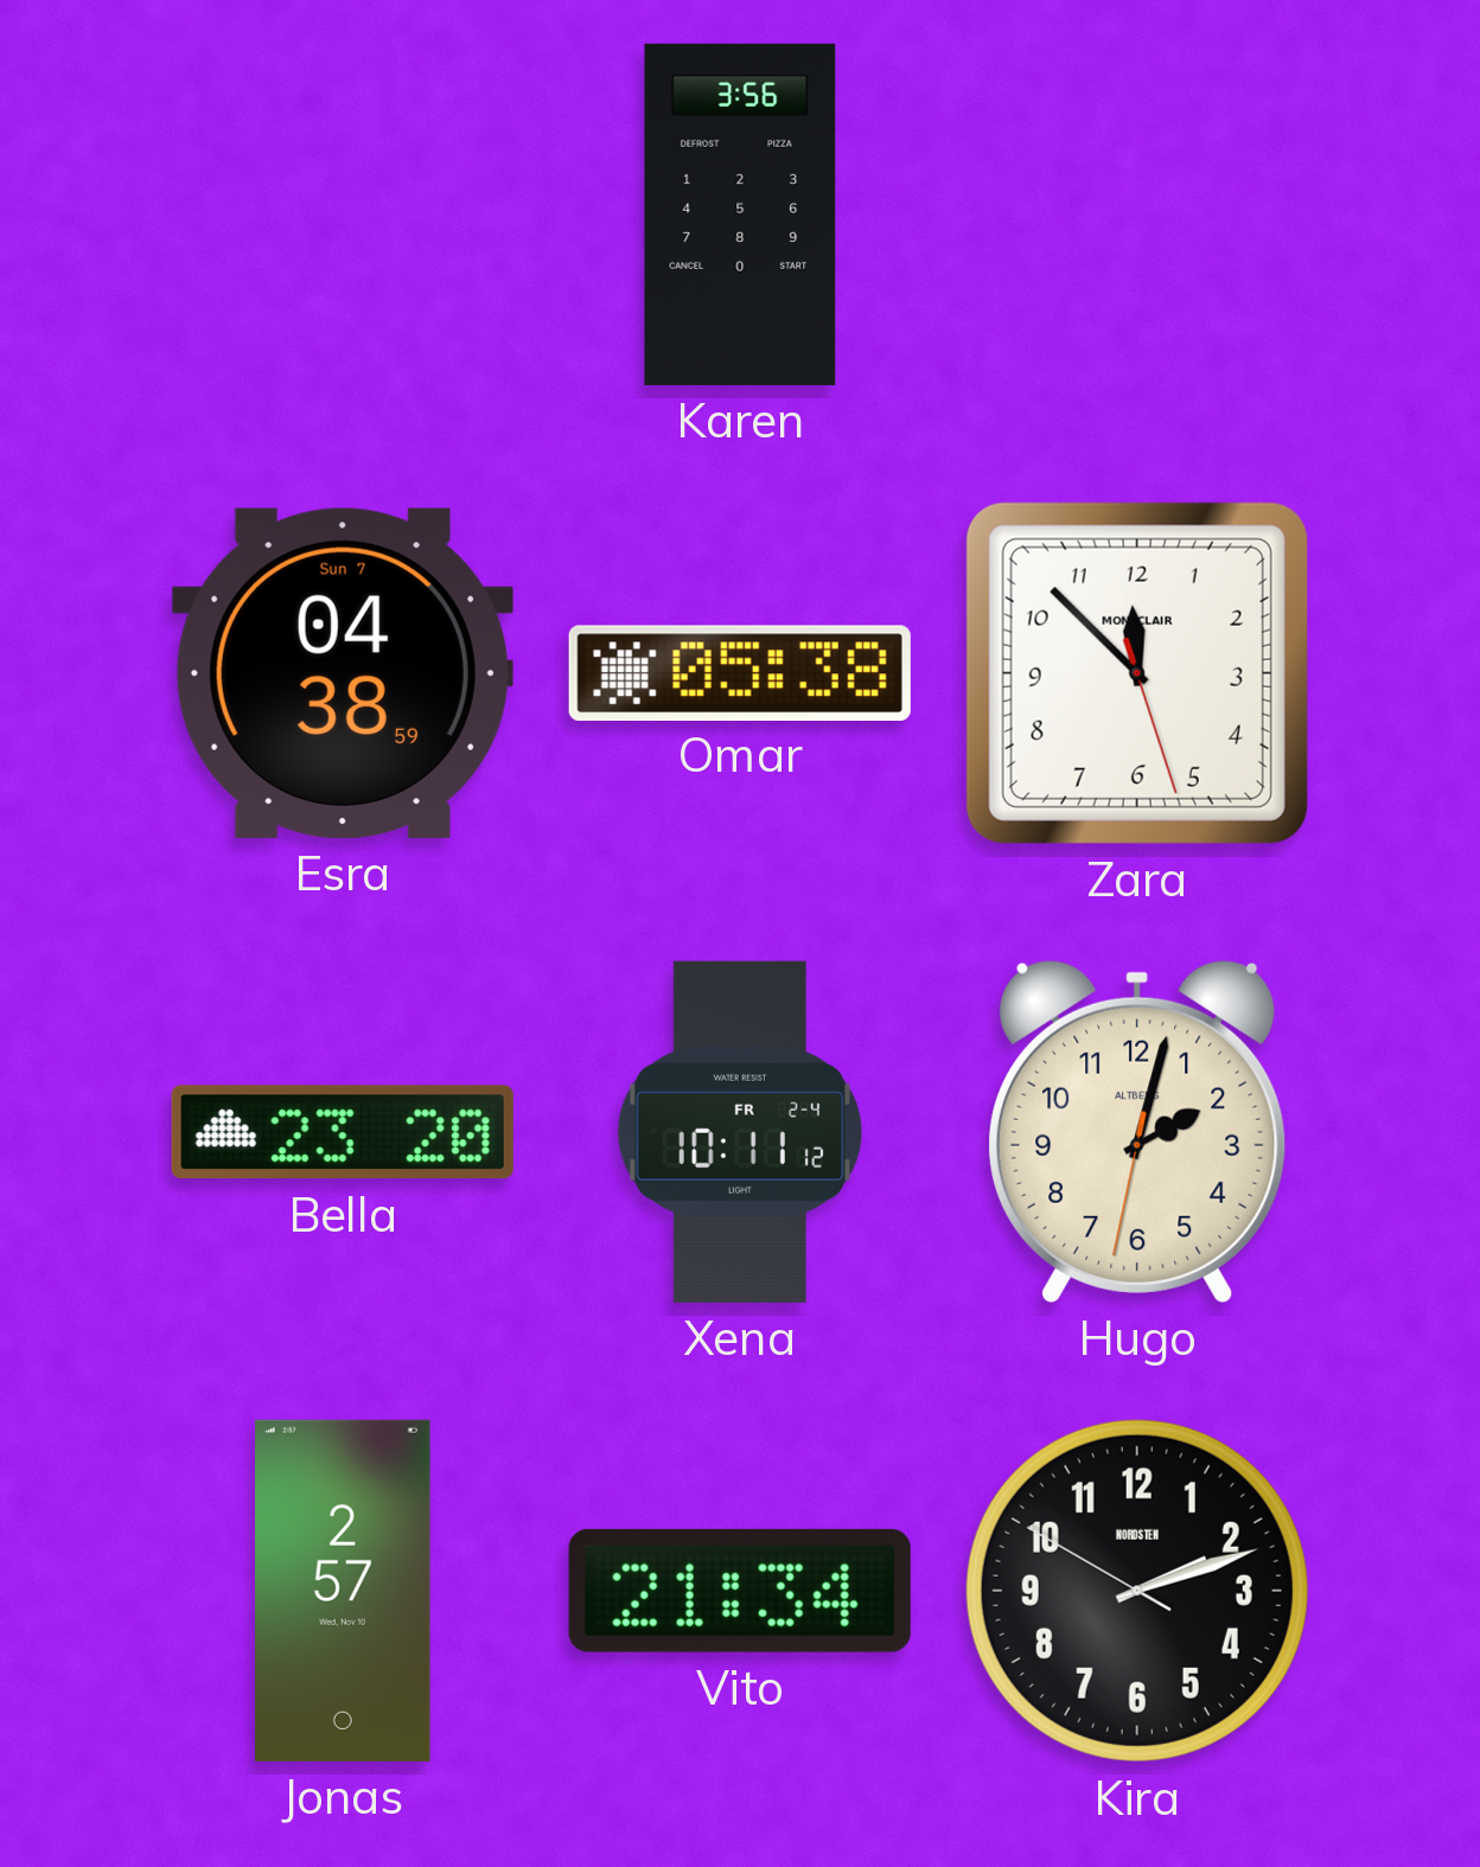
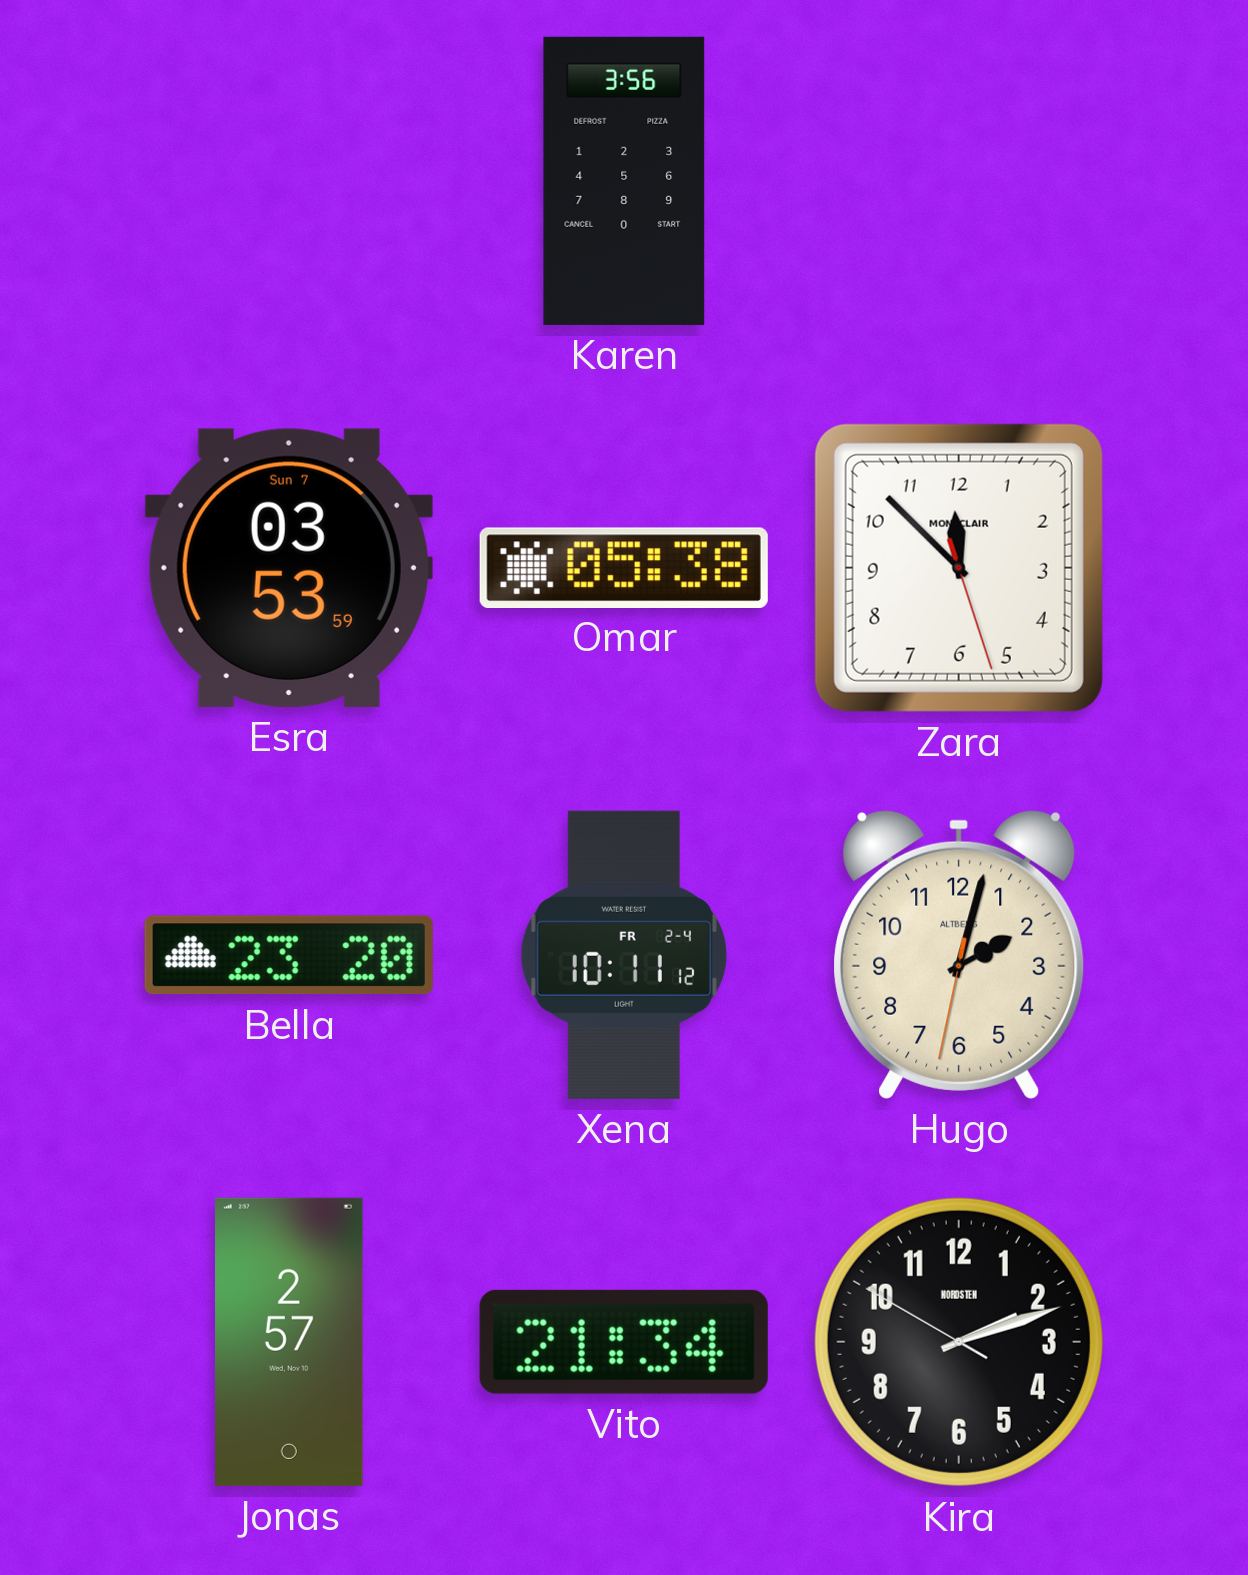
Esra: 04:38 -> 03:53
